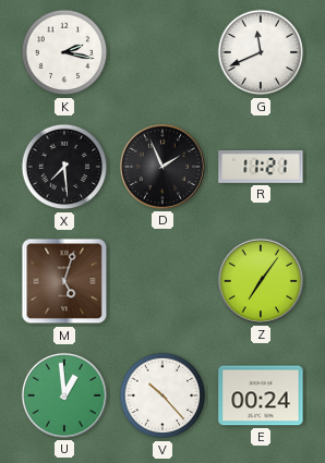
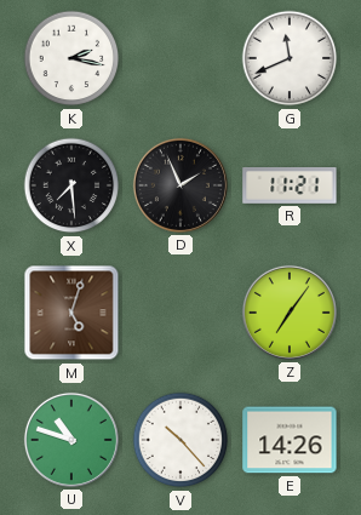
U: 12:59 -> 10:48
E: 00:24 -> 14:26
